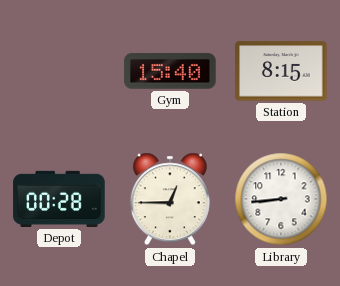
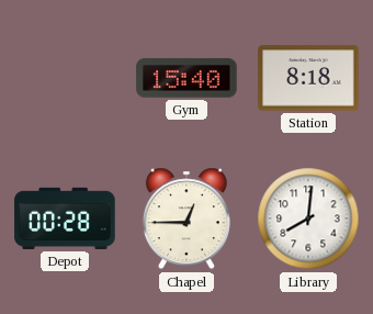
Station: 8:15 -> 8:18
Library: 8:44 -> 8:01
